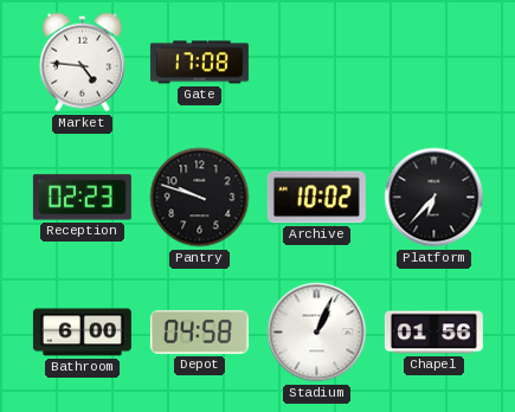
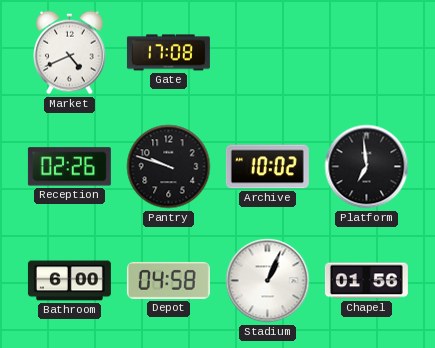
Market: 4:46 -> 4:41
Reception: 02:23 -> 02:26
Platform: 6:37 -> 6:59
